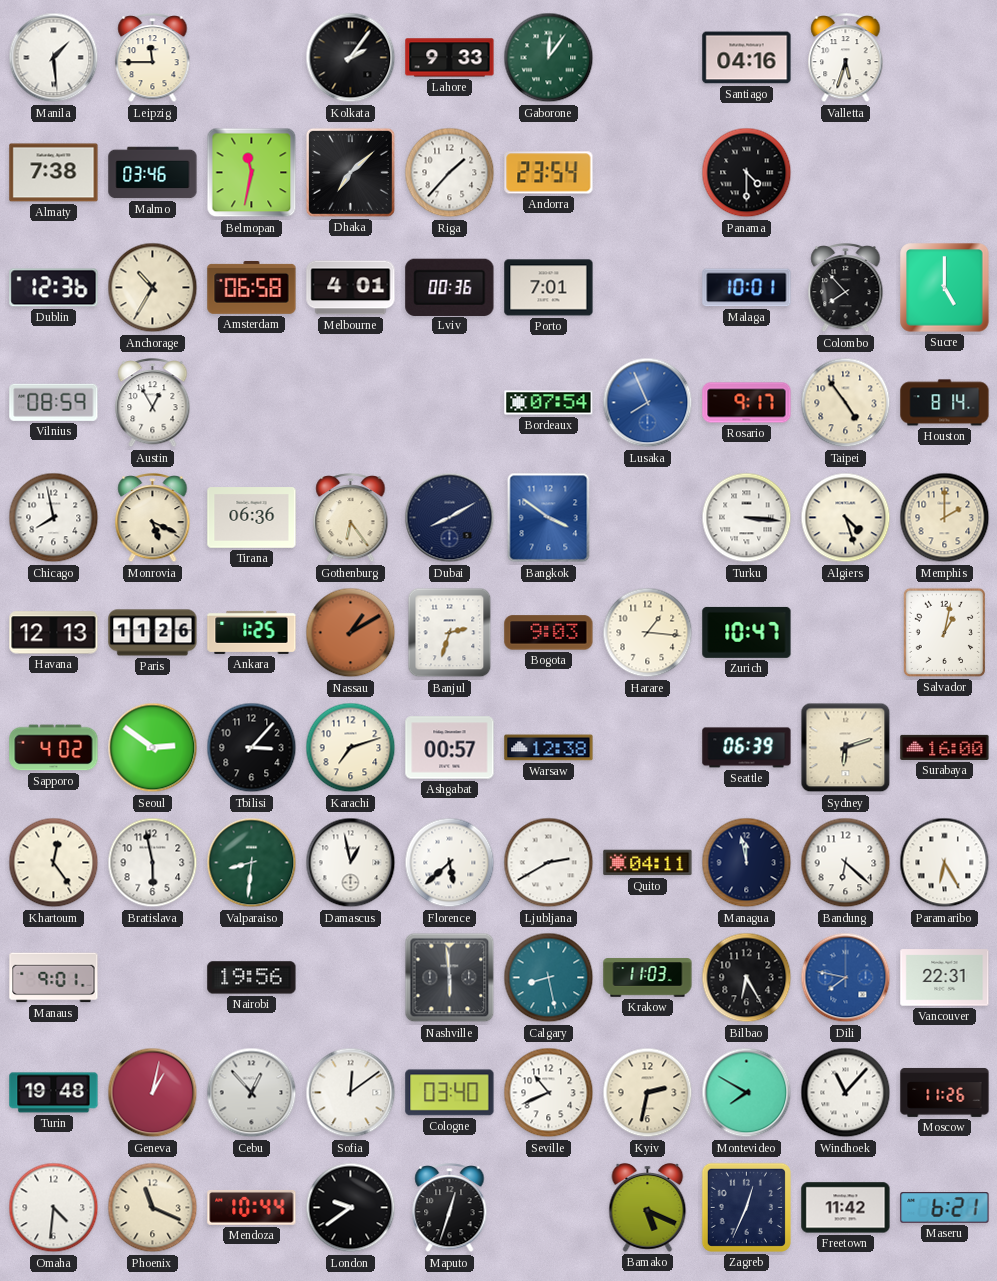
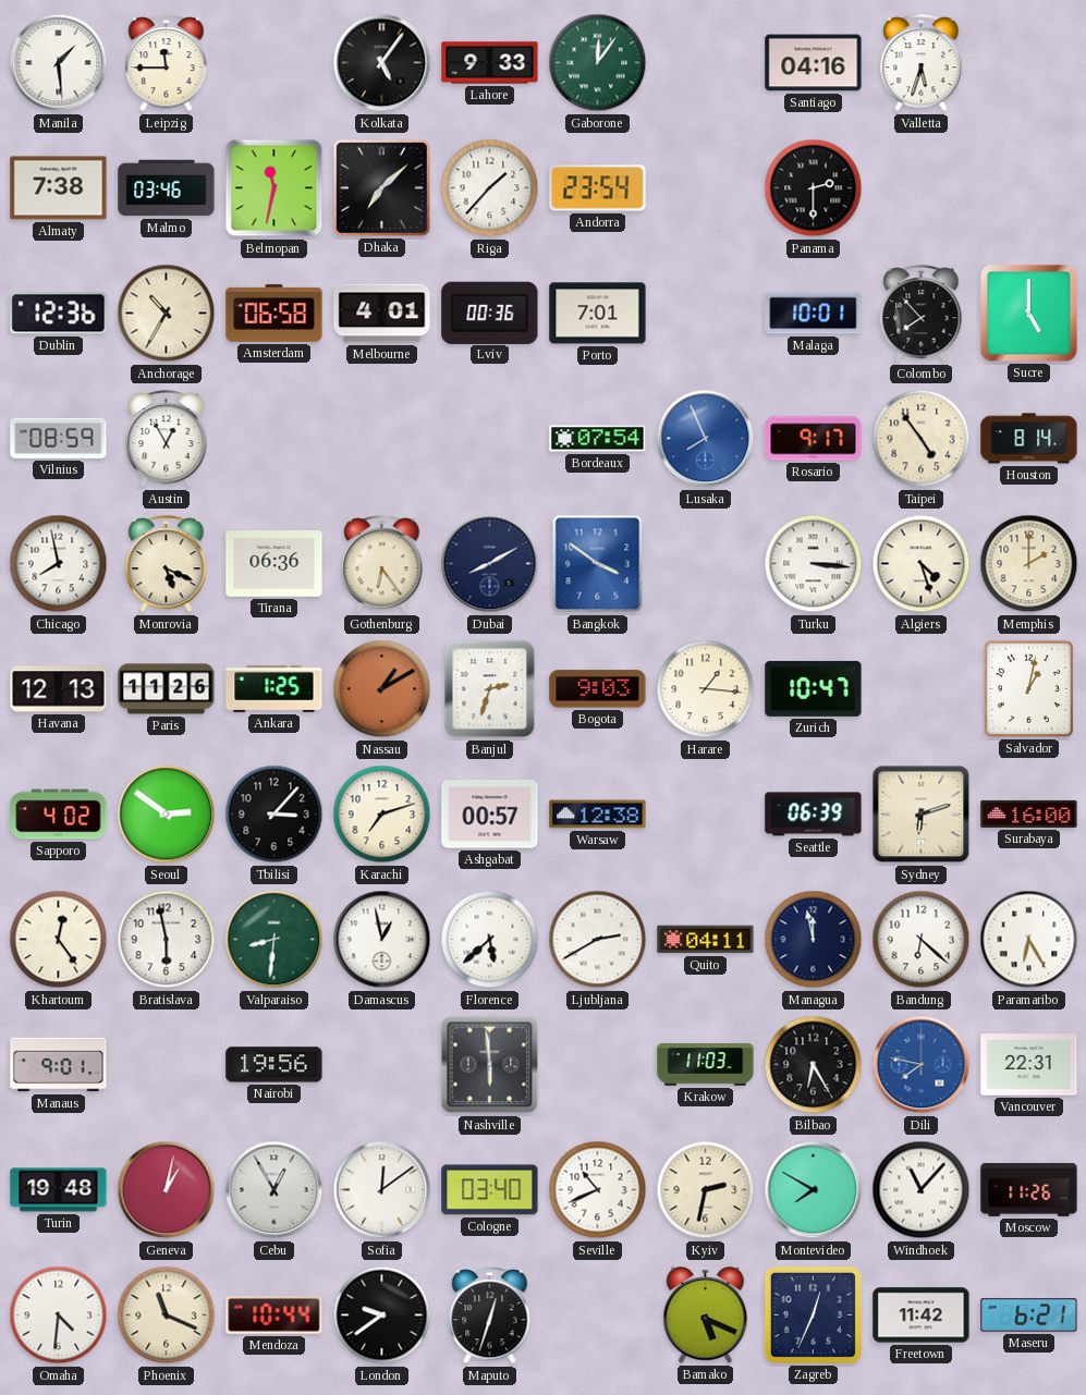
Kolkata: 2:06 -> 5:06
Panama: 4:30 -> 2:30
Calgary: 8:28 -> none
Cebu: 12:53 -> 12:55
